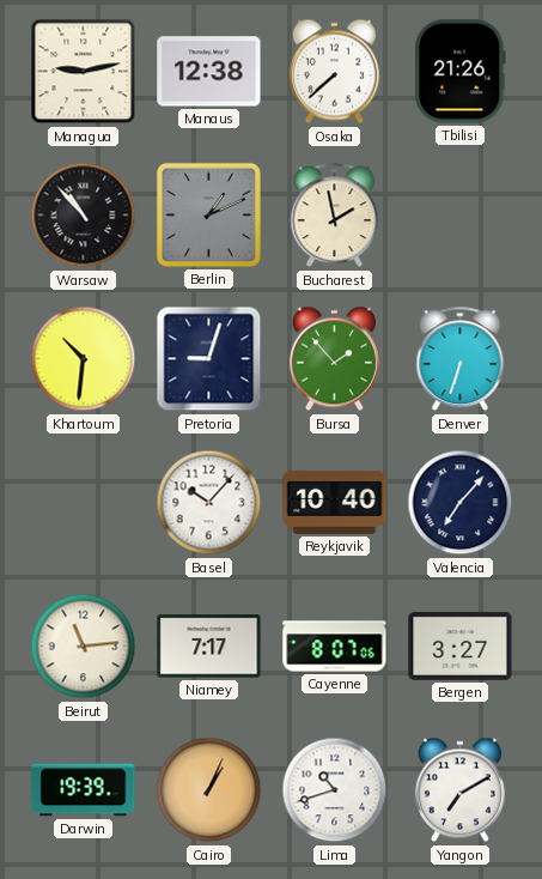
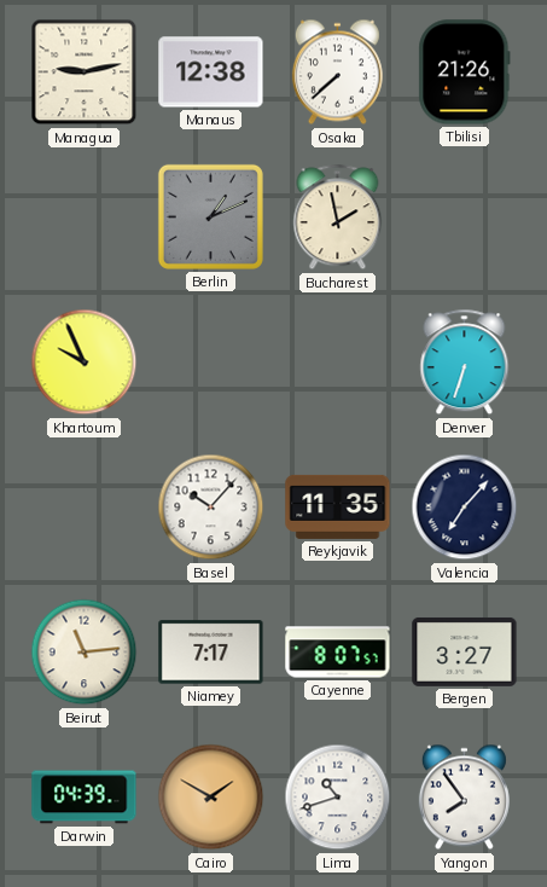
Warsaw: 10:53 -> none
Khartoum: 10:31 -> 9:56
Pretoria: 9:03 -> none
Bursa: 1:53 -> none
Reykjavik: 10:40 -> 11:35
Cayenne: 8:07:06 -> 8:07:57
Darwin: 19:39 -> 04:39
Cairo: 1:04 -> 1:50
Yangon: 7:10 -> 7:54
